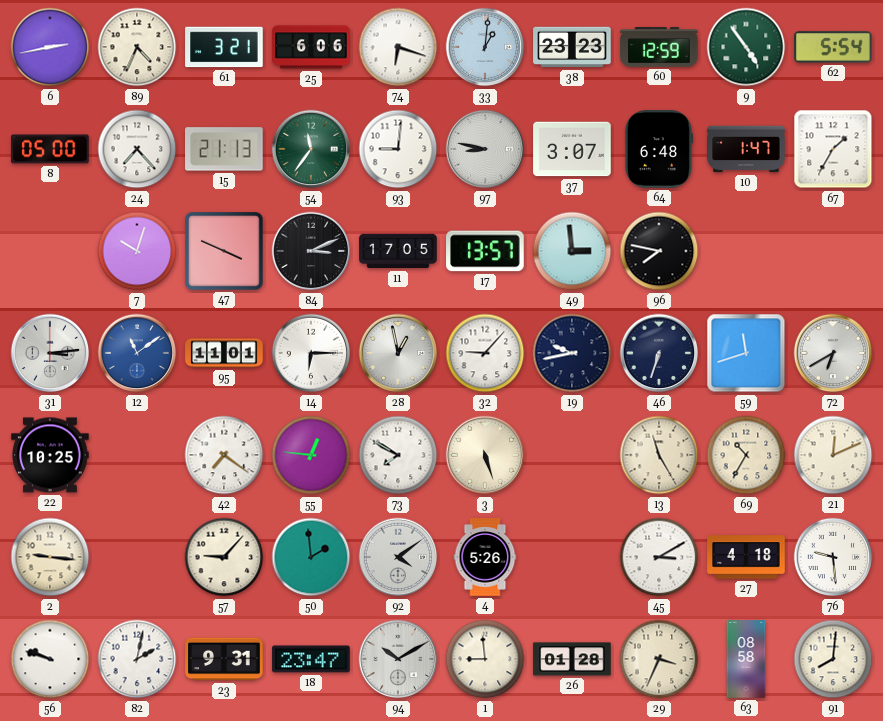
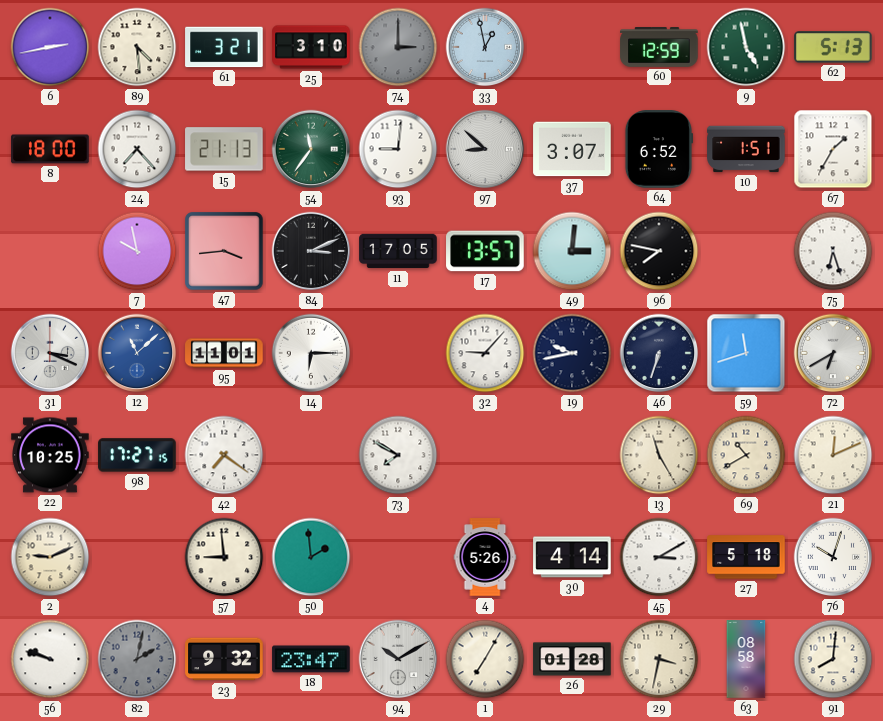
89: 4:34 -> 4:29
25: 6:06 -> 3:10
74: 6:18 -> 3:00
74 dial: white -> grey
33: 1:01 -> 12:58
38: 23:23 -> none
9: 4:54 -> 4:58
62: 5:54 -> 5:13
8: 05:00 -> 18:00
97: 8:47 -> 8:52
64: 6:48 -> 6:52
10: 1:47 -> 1:51
7: 10:03 -> 9:58
47: 3:49 -> 3:44
49: 2:59 -> 3:01
75: none -> 6:27
31: 3:14 -> 3:19
12: 11:09 -> 11:08
28: 12:58 -> none
98: none -> 17:27
55: 12:46 -> none
3: 5:27 -> none
69: 10:35 -> 10:40
2: 9:16 -> 9:11
57: 9:07 -> 8:59
92: 4:09 -> none
30: none -> 4:14
27: 4:18 -> 5:18
76: 9:29 -> 10:03
82 dial: white -> grey
23: 9:31 -> 9:32
1: 8:59 -> 7:05
29: 3:34 -> 3:32
